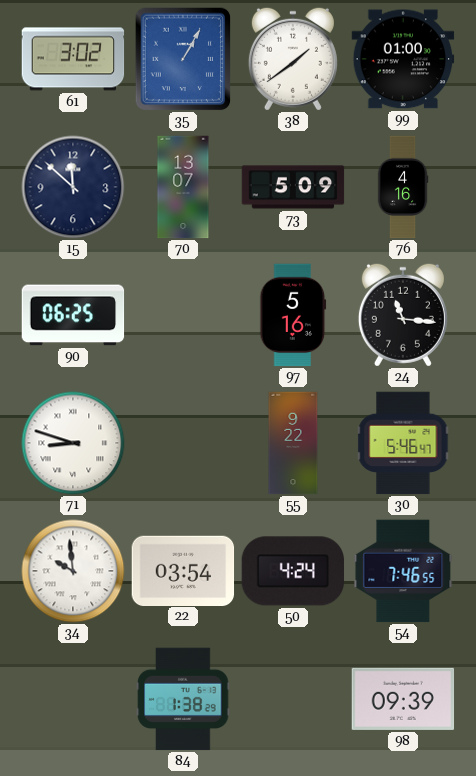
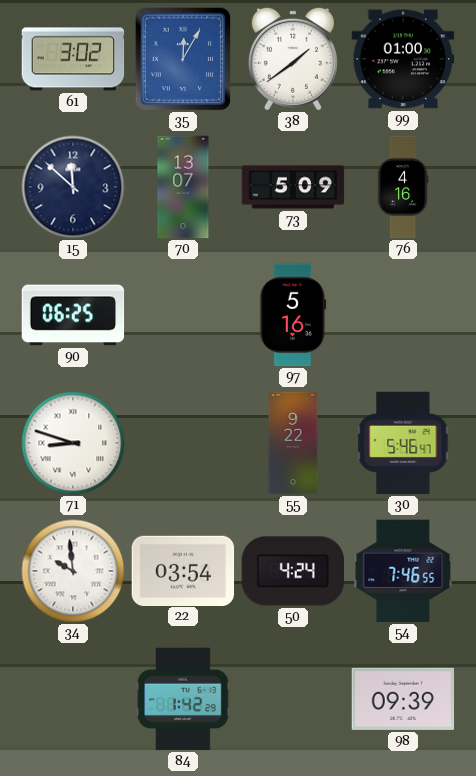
35: 1:05 -> 12:05
24: 11:16 -> none
84: 1:38 -> 1:42
